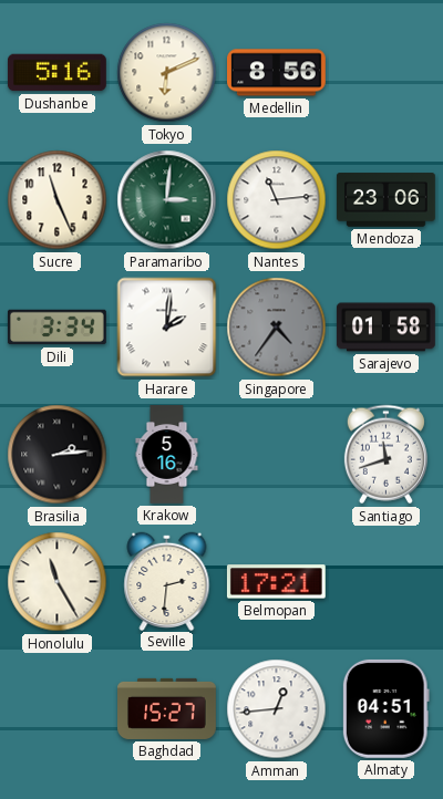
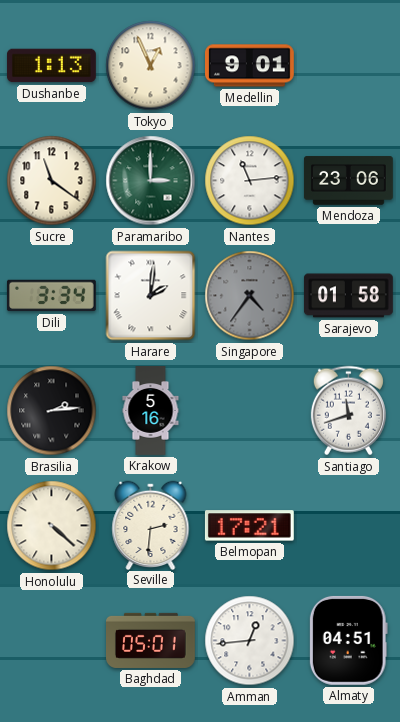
Dushanbe: 5:16 -> 1:13
Tokyo: 6:11 -> 12:56
Medellin: 8:56 -> 9:01
Sucre: 11:26 -> 11:21
Paramaribo: 3:01 -> 3:00
Honolulu: 11:25 -> 4:22
Baghdad: 15:27 -> 05:01
